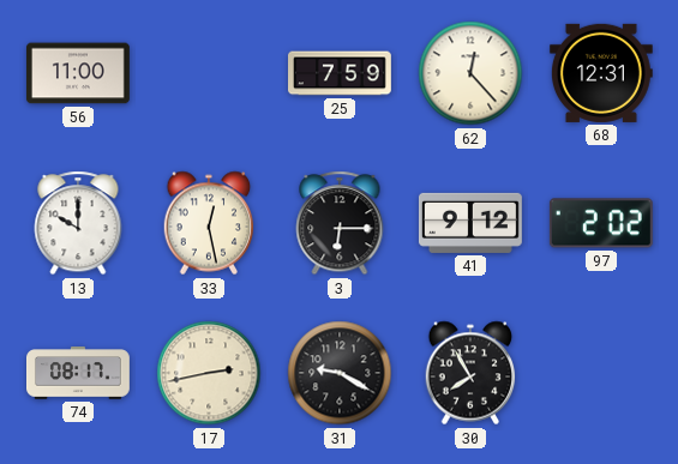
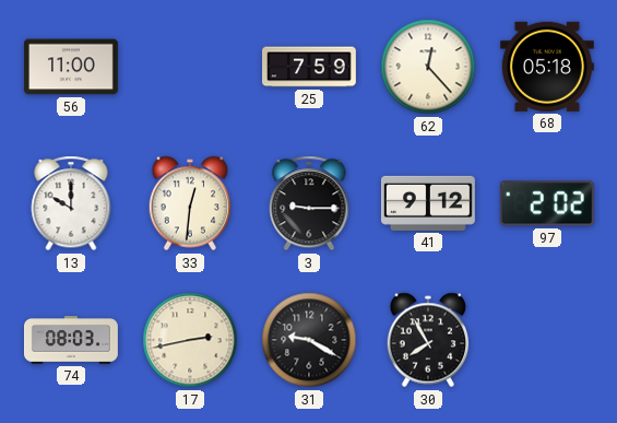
68: 12:31 -> 05:18
33: 12:28 -> 12:31
3: 6:15 -> 9:15
74: 08:17 -> 08:03
